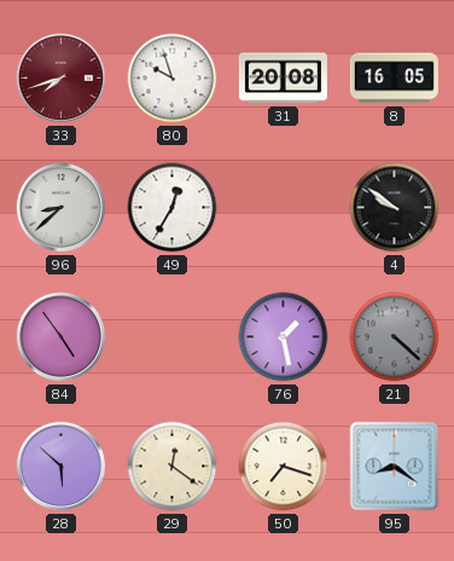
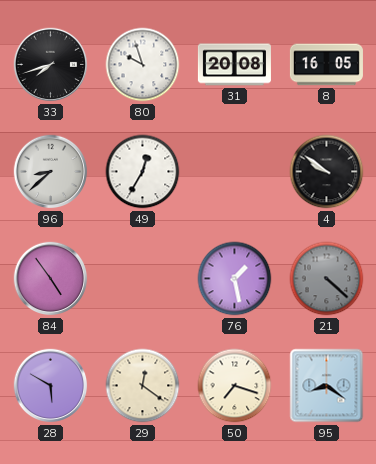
33 dial: burgundy -> black
28: 5:52 -> 5:50
